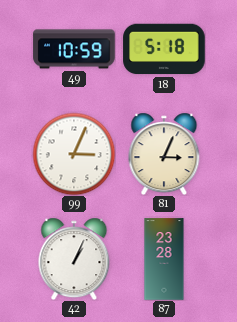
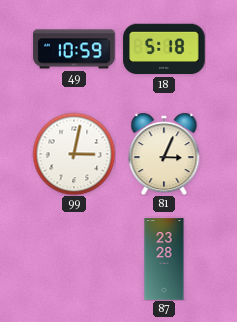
99: 3:04 -> 3:02
42: 1:04 -> none
